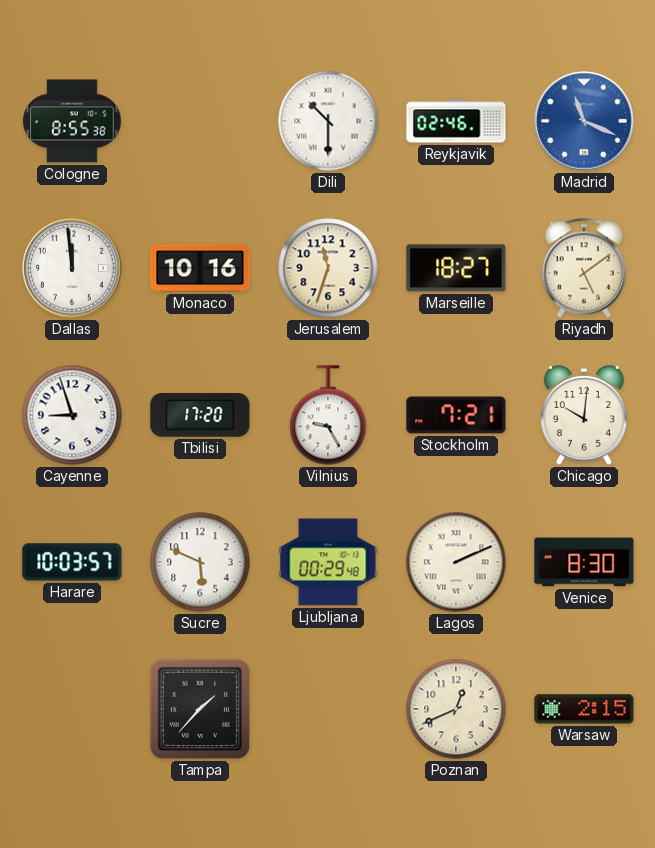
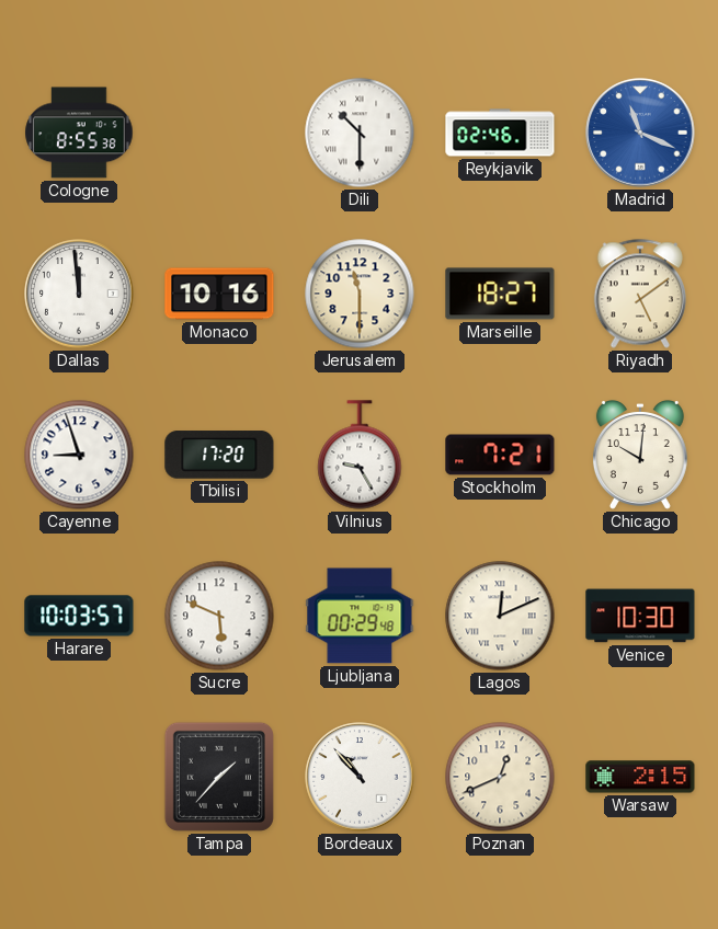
Jerusalem: 11:33 -> 11:30
Lagos: 2:11 -> 12:11
Venice: 8:30 -> 10:30
Bordeaux: none -> 10:53
